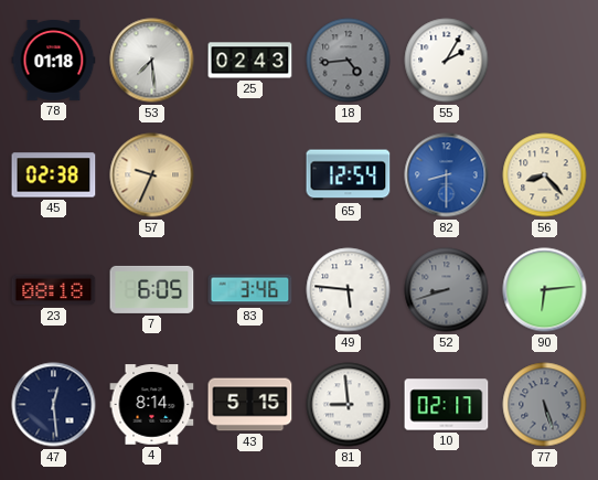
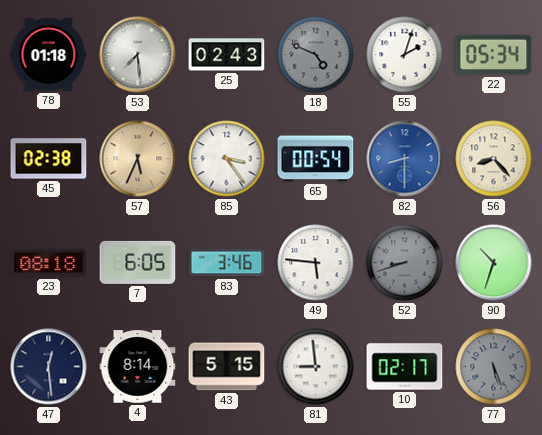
18: 4:44 -> 4:49
55: 2:05 -> 2:03
22: none -> 05:34
57: 9:34 -> 5:34
85: none -> 3:24
65: 12:54 -> 00:54
90: 6:14 -> 10:33
